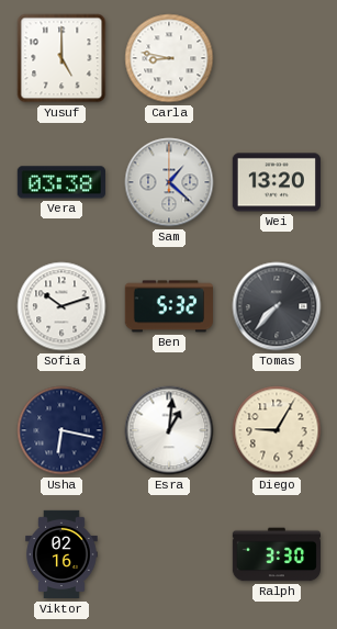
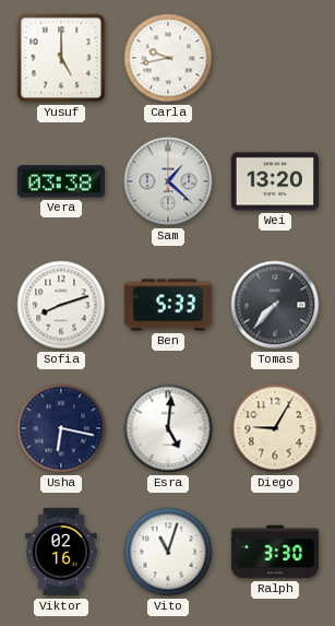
Carla: 8:47 -> 9:43
Sofia: 10:12 -> 8:12
Ben: 5:32 -> 5:33
Esra: 1:01 -> 5:01
Vito: none -> 11:03
